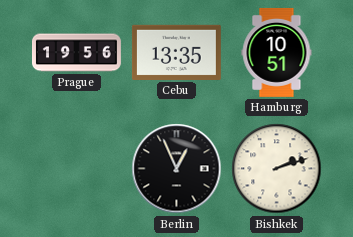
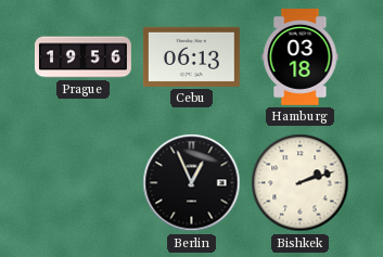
Cebu: 13:35 -> 06:13
Hamburg: 10:51 -> 03:18
